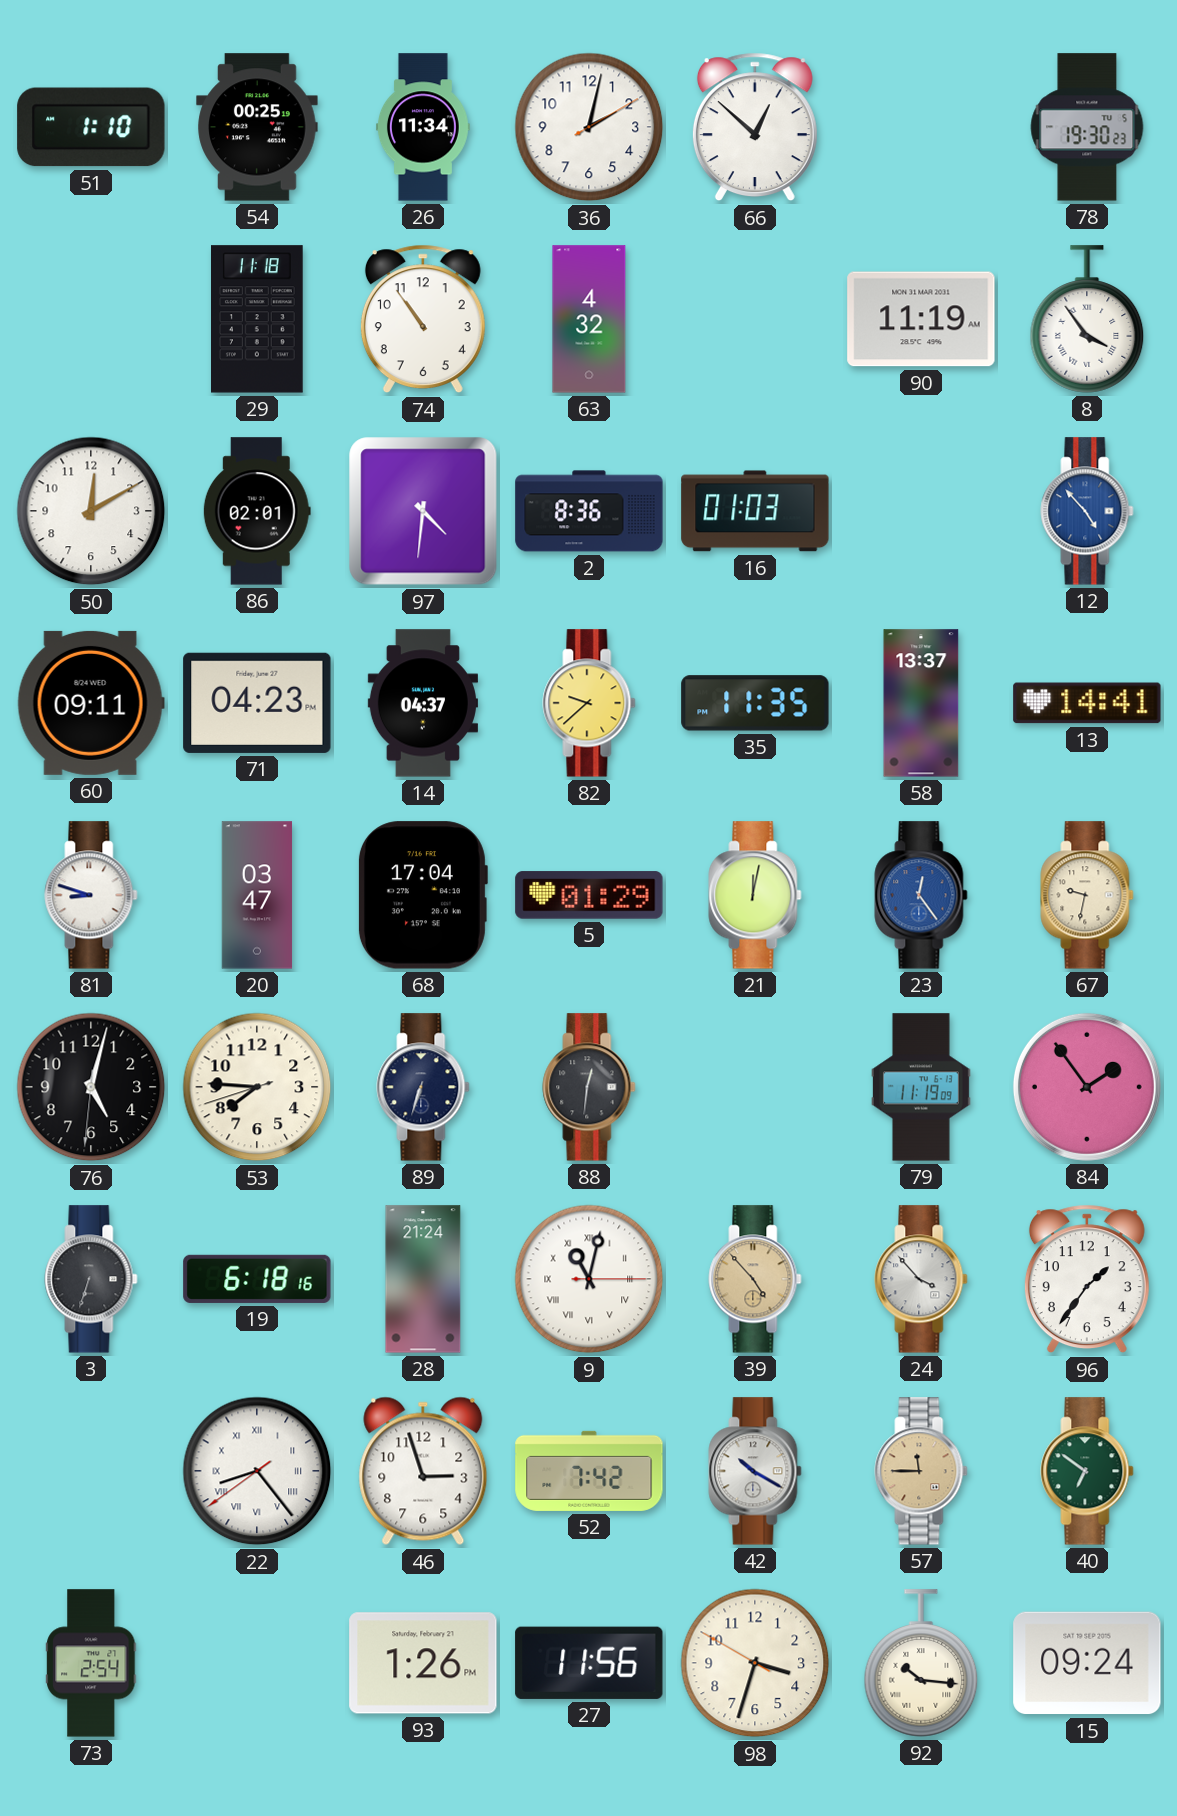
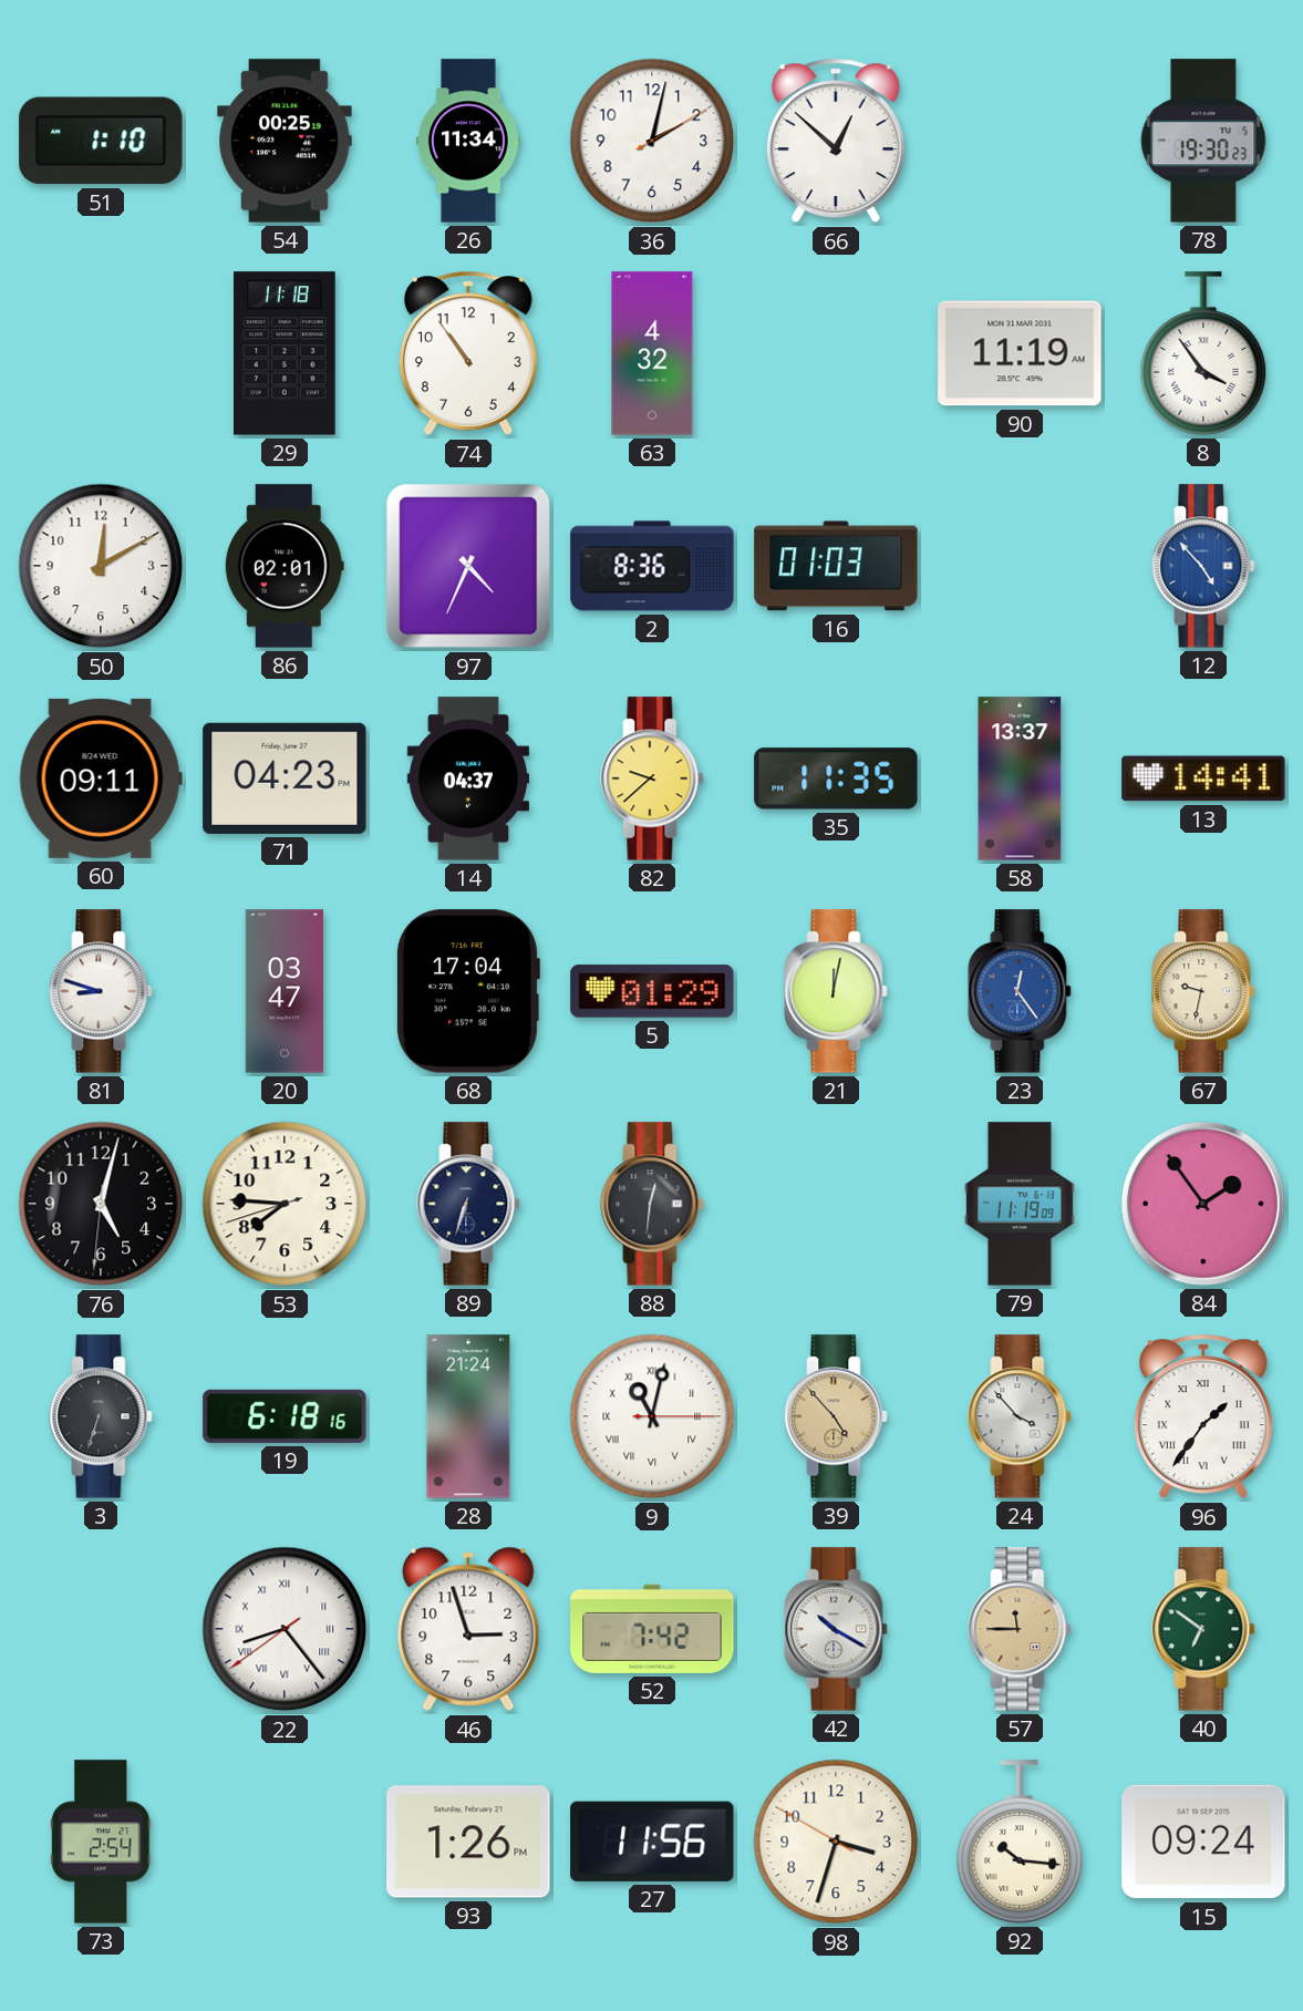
97: 4:31 -> 4:34
96 numerals: Arabic -> Roman
